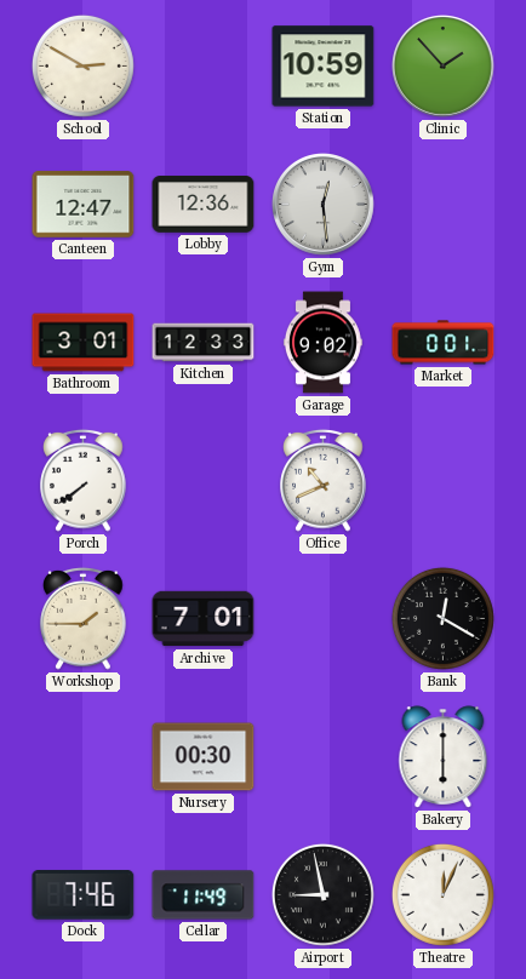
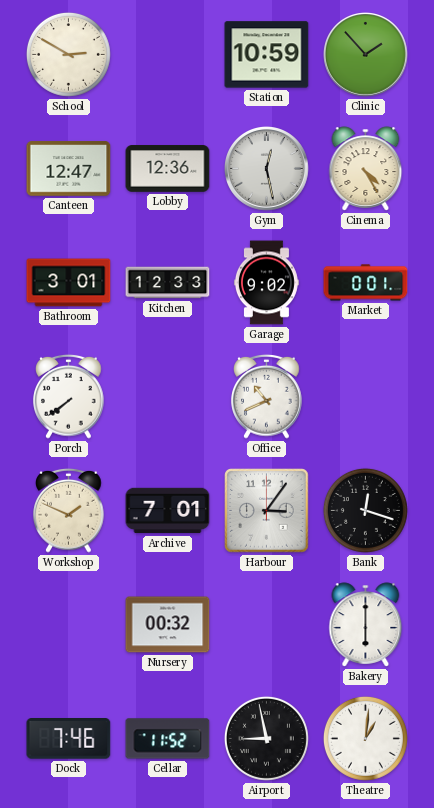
Gym: 12:29 -> 12:28
Cinema: none -> 4:25
Workshop: 1:45 -> 1:49
Harbour: none -> 3:06
Bank: 12:20 -> 12:18
Nursery: 00:30 -> 00:32
Cellar: 11:49 -> 11:52
Theatre: 12:04 -> 1:01
